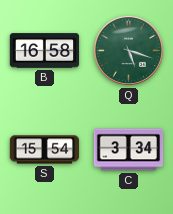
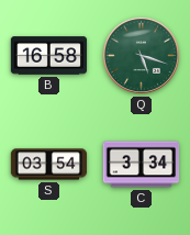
S: 15:54 -> 03:54
